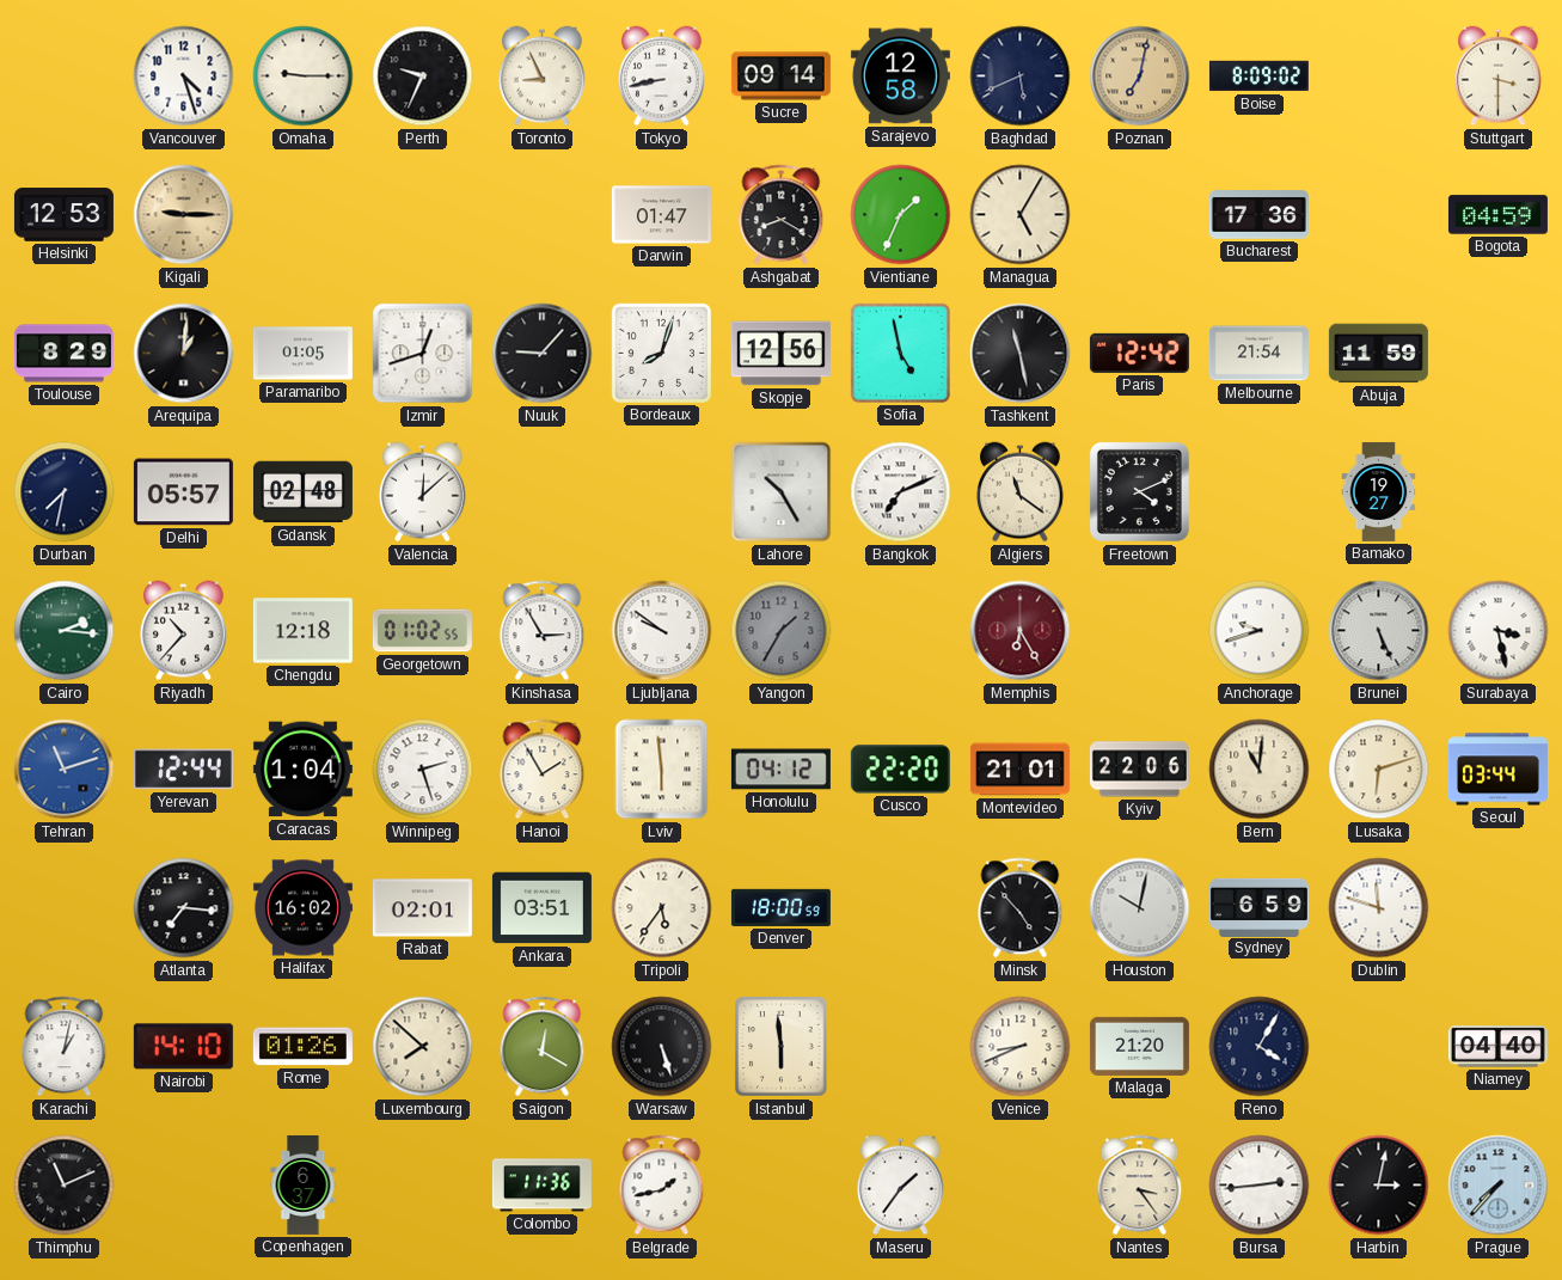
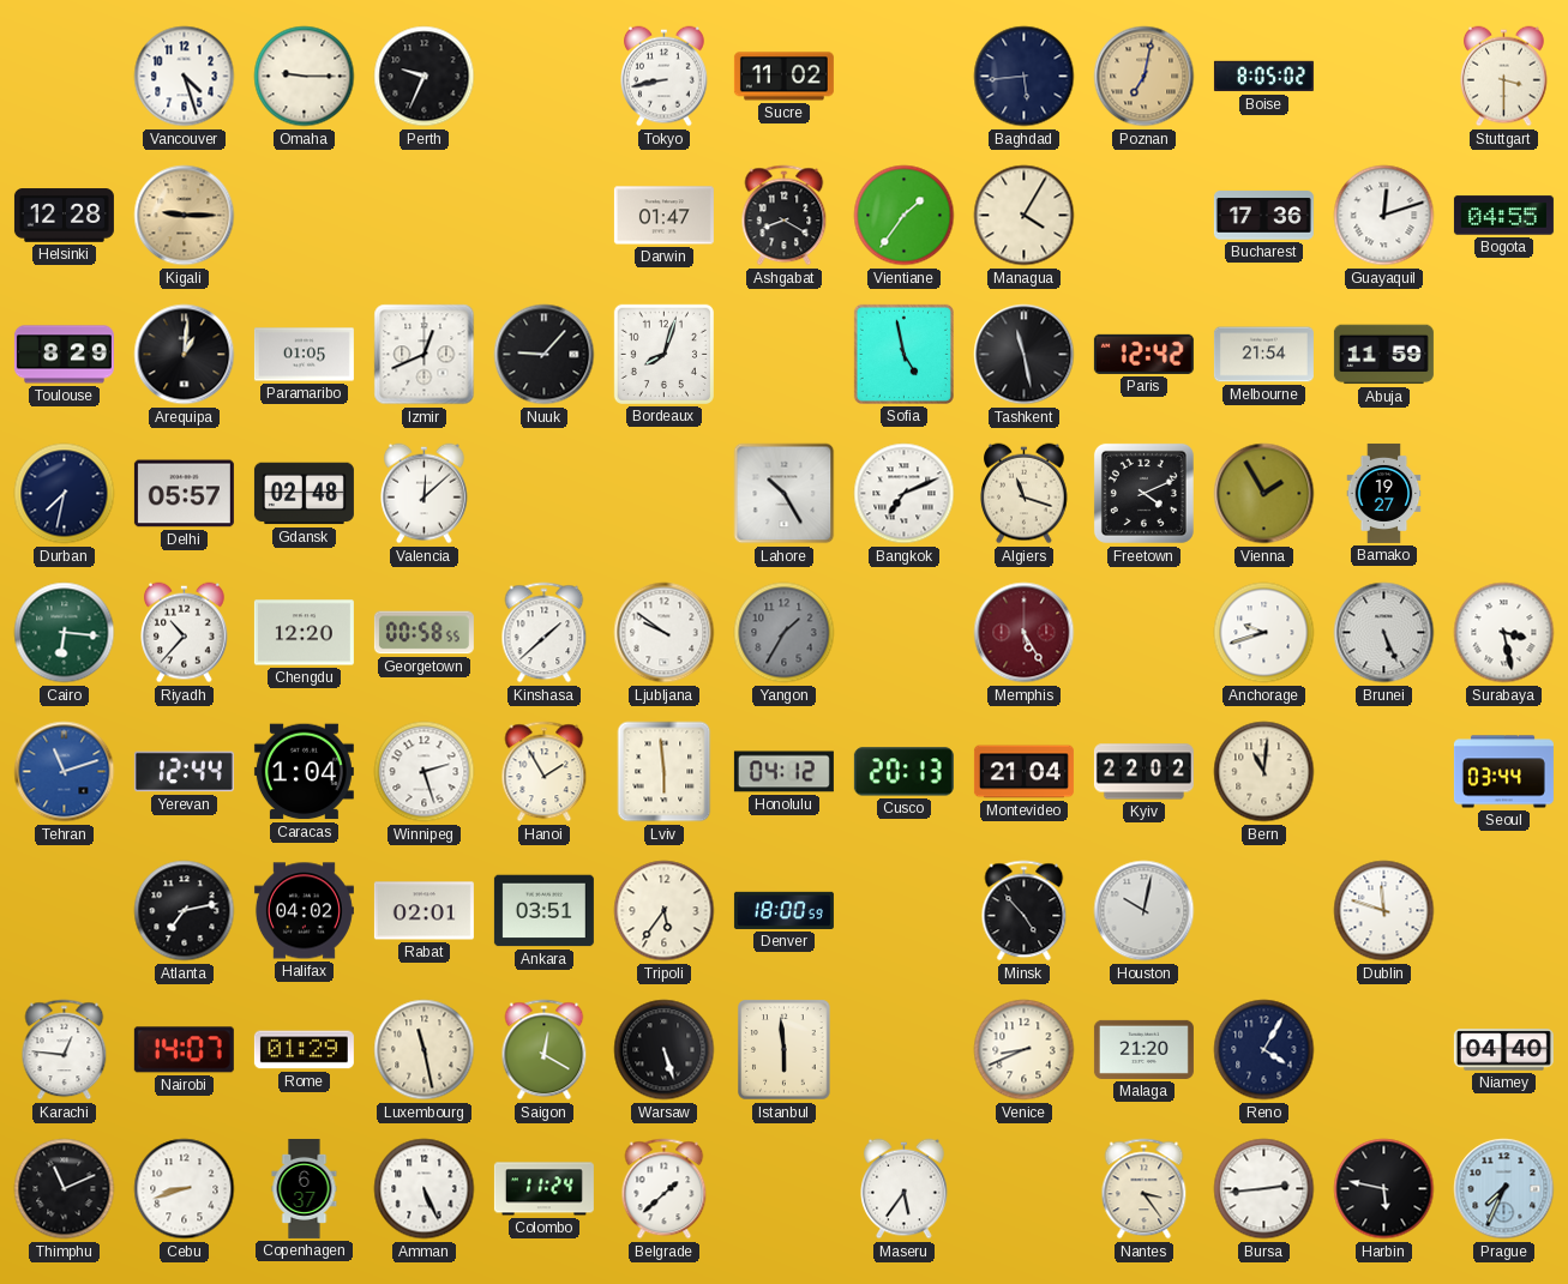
Toronto: 8:56 -> none
Sucre: 09:14 -> 11:02
Sarajevo: 12:58 -> none
Baghdad: 5:41 -> 5:44
Boise: 8:09 -> 8:05
Helsinki: 12:53 -> 12:28
Vientiane: 1:34 -> 1:36
Managua: 5:05 -> 4:05
Guayaquil: none -> 12:12
Bogota: 04:59 -> 04:55
Izmir: 12:42 -> 12:41
Skopje: 12:56 -> none
Algiers: 11:21 -> 11:18
Vienna: none -> 1:55
Cairo: 2:16 -> 6:16
Chengdu: 12:18 -> 12:20
Georgetown: 01:02 -> 00:58
Kinshasa: 2:55 -> 1:38
Memphis: 6:25 -> 5:25
Cusco: 22:20 -> 20:13
Montevideo: 21:01 -> 21:04
Kyiv: 22:06 -> 22:02
Lusaka: 6:12 -> none
Atlanta: 7:16 -> 7:13
Halifax: 16:02 -> 04:02
Sydney: 6:59 -> none
Karachi: 1:02 -> 12:46
Nairobi: 14:10 -> 14:07
Rome: 01:26 -> 01:29
Luxembourg: 7:52 -> 11:28
Cebu: none -> 8:42
Amman: none -> 5:26
Colombo: 11:36 -> 11:24
Belgrade: 1:43 -> 1:38
Maseru: 1:36 -> 5:36
Harbin: 3:02 -> 5:47
Prague: 7:37 -> 7:34
